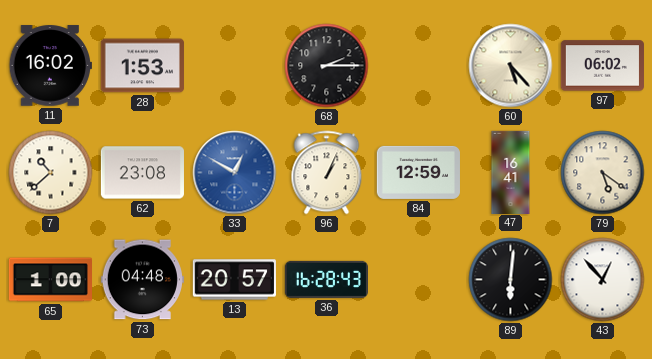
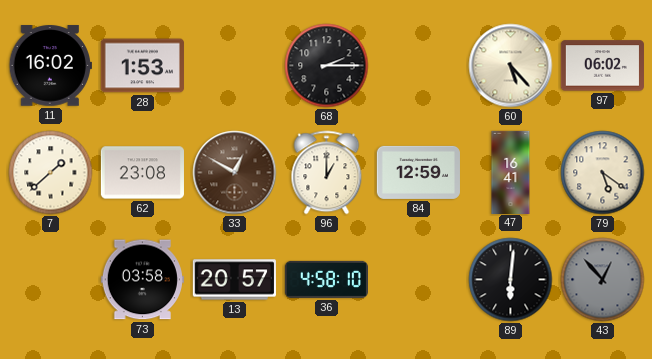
7: 10:38 -> 1:38
33 dial: blue -> brown
96: 1:04 -> 1:00
65: 1:00 -> none
73: 04:48 -> 03:58
36: 16:28 -> 4:58
43 dial: white -> grey
